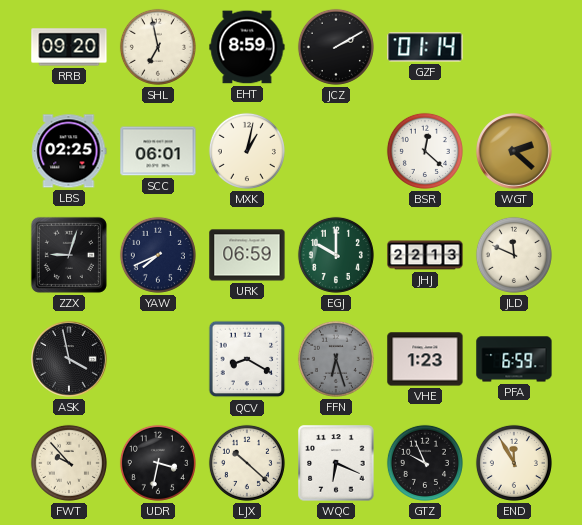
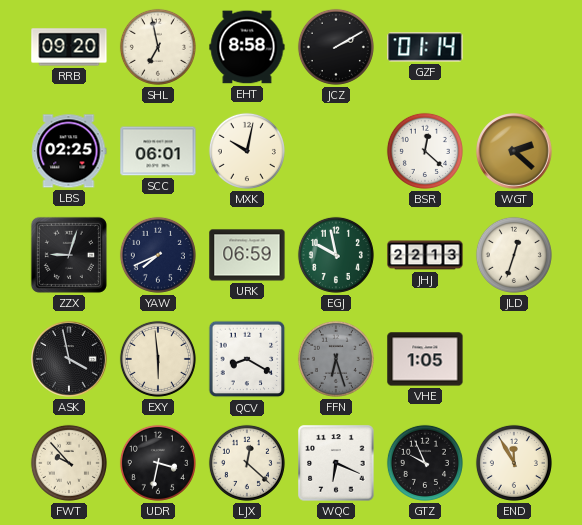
EHT: 8:59 -> 8:58
MXK: 1:02 -> 10:02
EGJ: 10:00 -> 9:58
JLD: 11:49 -> 12:33
EXY: none -> 5:59
VHE: 1:23 -> 1:05
PFA: 6:59 -> none
LJX: 10:22 -> 12:22
